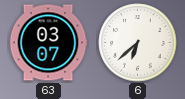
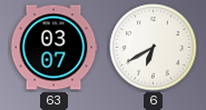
6: 6:38 -> 6:40
